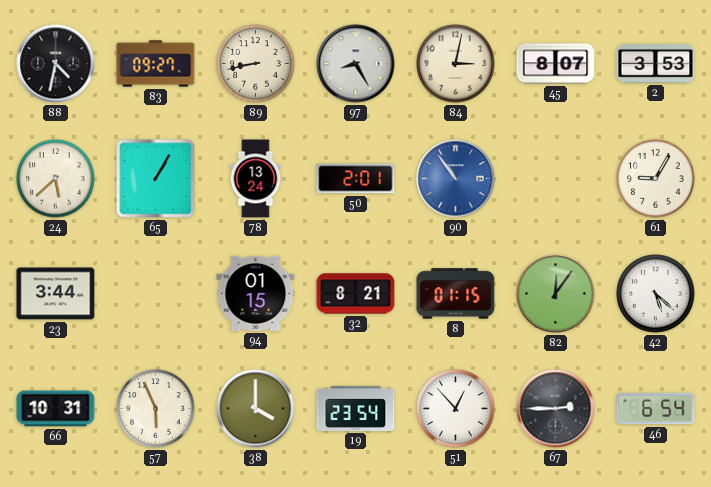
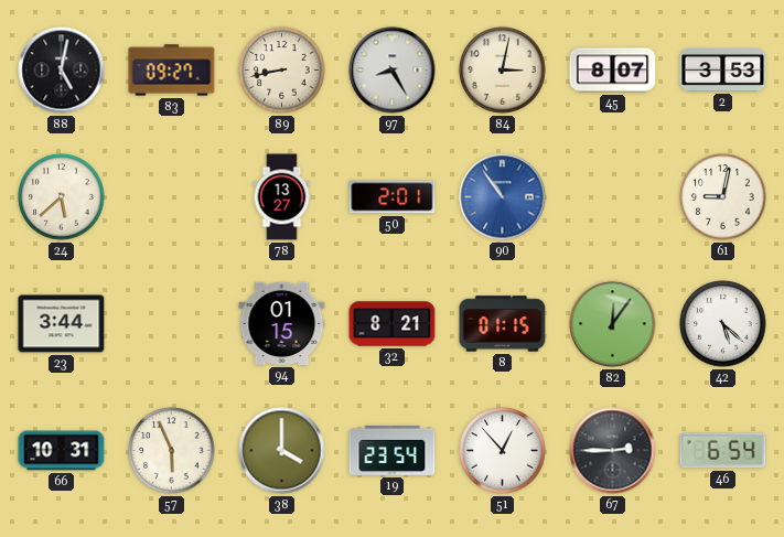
88: 4:32 -> 5:02
65: 1:05 -> none
78: 13:24 -> 13:27
61: 9:05 -> 9:02
